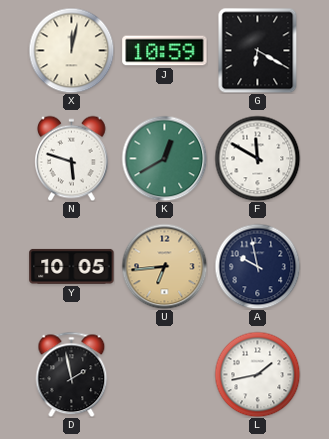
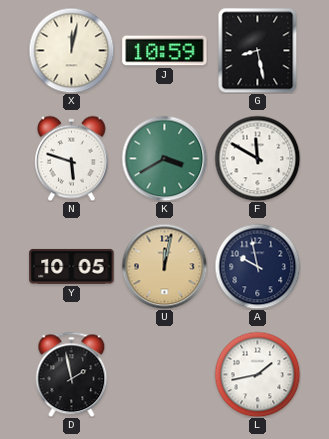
G: 6:20 -> 8:28
K: 12:40 -> 3:40
U: 6:44 -> 12:02
